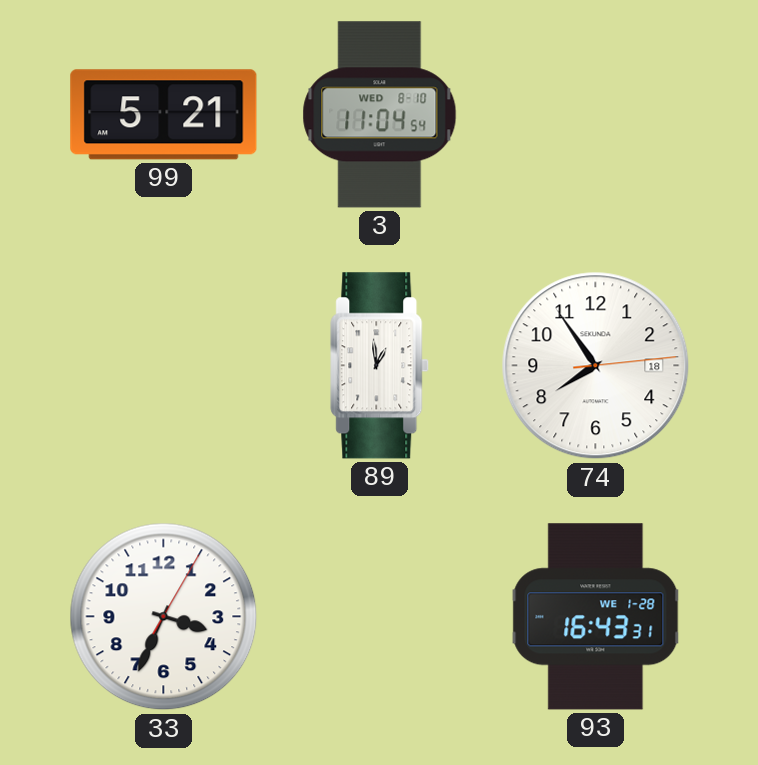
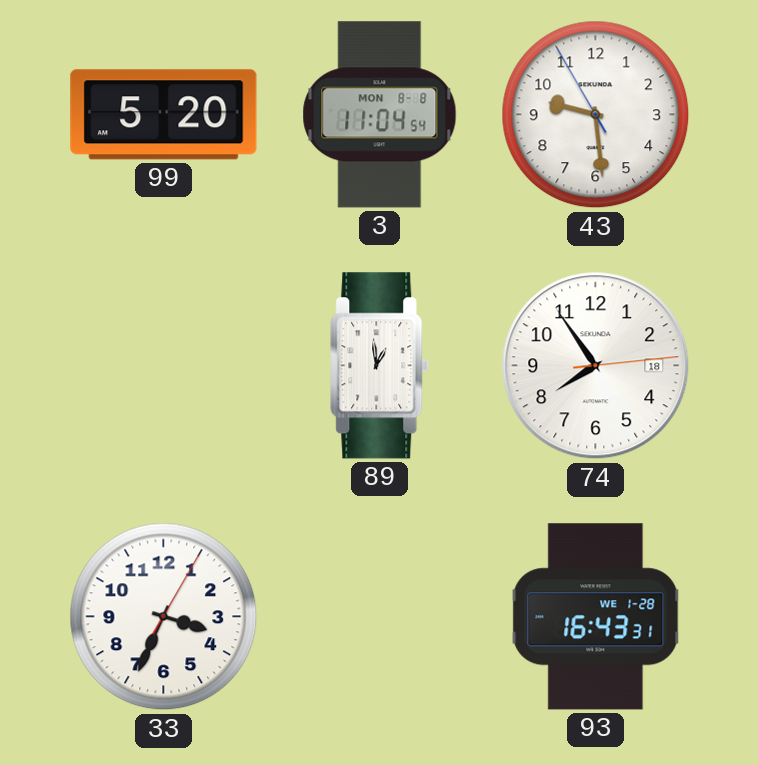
99: 5:21 -> 5:20
3 date: WED 8-10 -> MON 8-8
43: none -> 9:28
